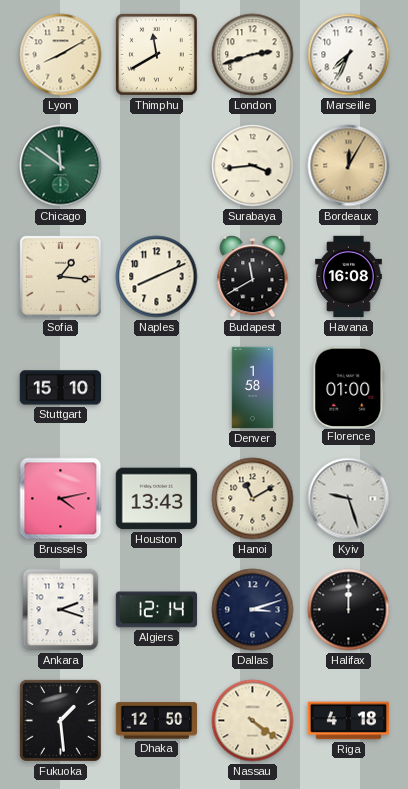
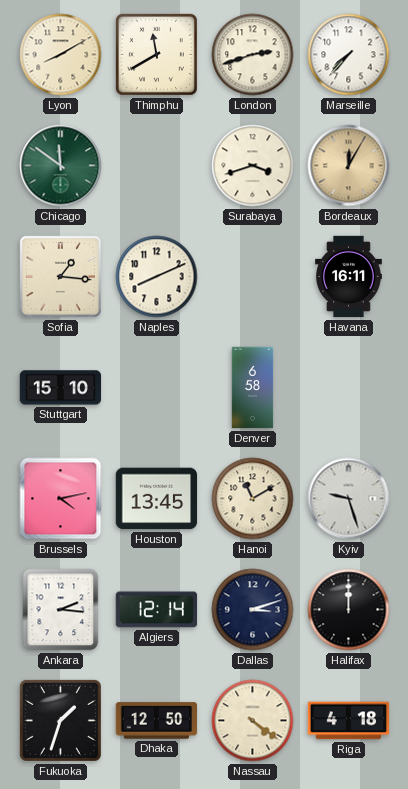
Marseille: 7:34 -> 7:37
Surabaya: 3:44 -> 3:42
Budapest: 11:40 -> none
Havana: 16:08 -> 16:11
Denver: 1:58 -> 6:58
Florence: 01:00 -> none
Houston: 13:43 -> 13:45
Ankara: 2:18 -> 2:16
Fukuoka: 1:29 -> 1:33
